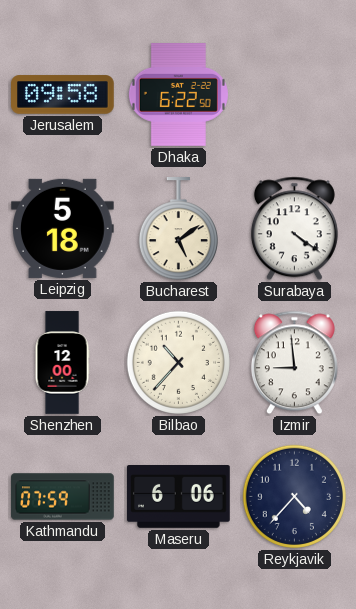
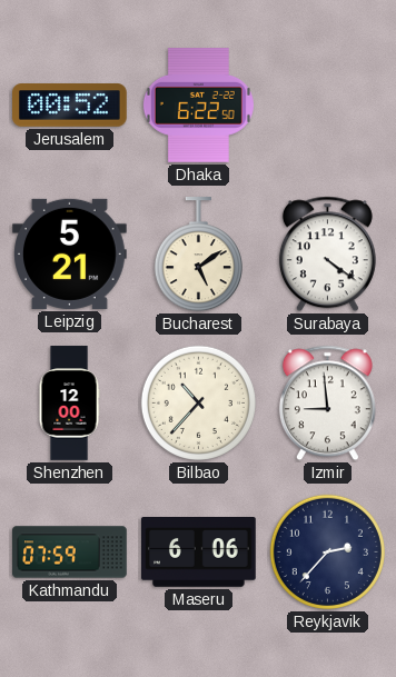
Jerusalem: 09:58 -> 00:52
Leipzig: 5:18 -> 5:21
Reykjavik: 4:37 -> 2:37
